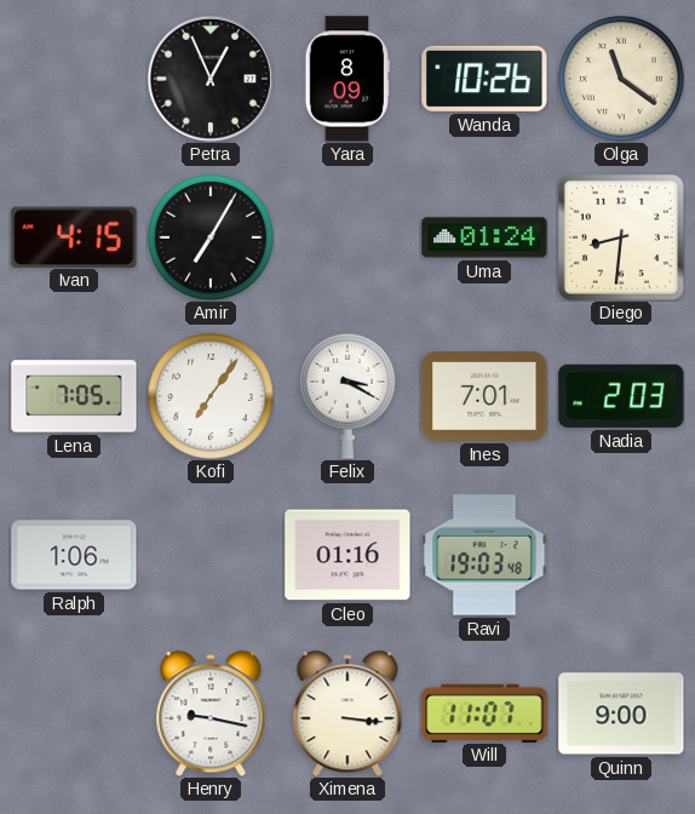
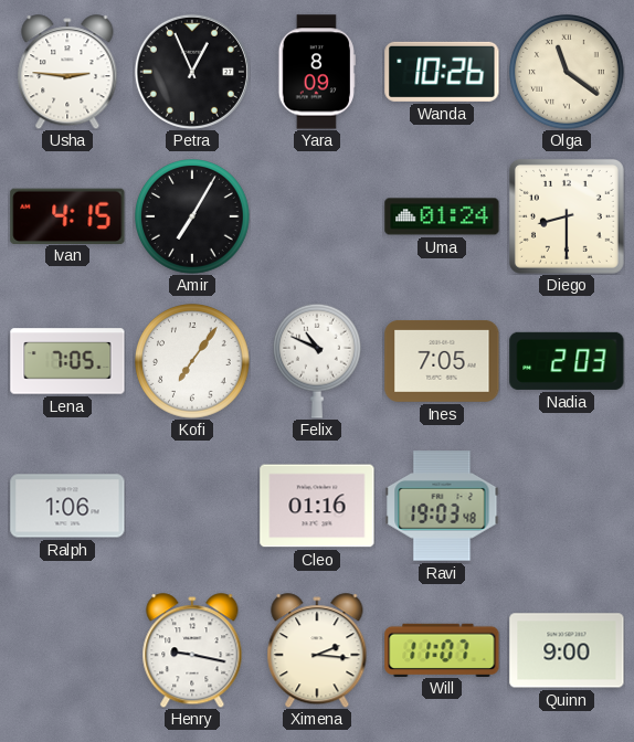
Usha: none -> 2:46
Diego: 8:31 -> 8:30
Felix: 3:20 -> 10:49
Ines: 7:01 -> 7:05
Ximena: 3:16 -> 2:16
